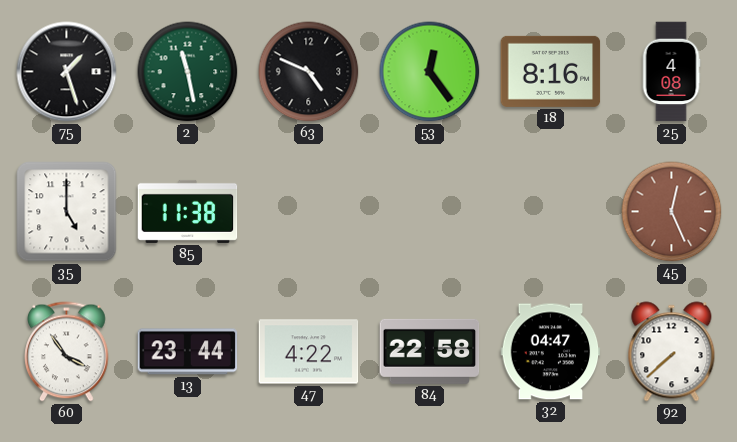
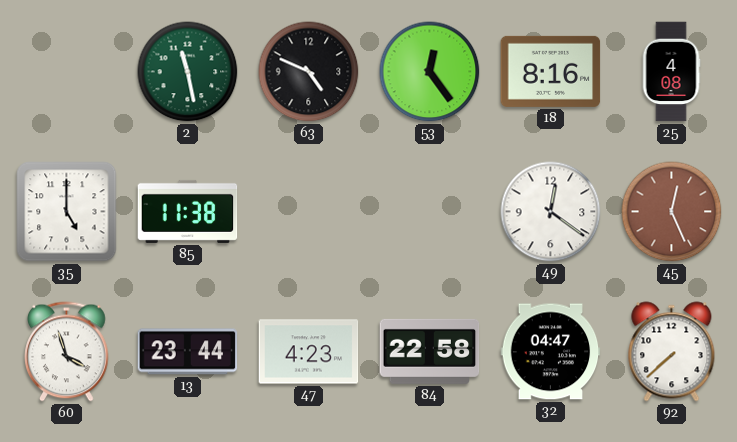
75: 1:27 -> none
49: none -> 12:21
60: 3:54 -> 3:57
47: 4:22 -> 4:23
